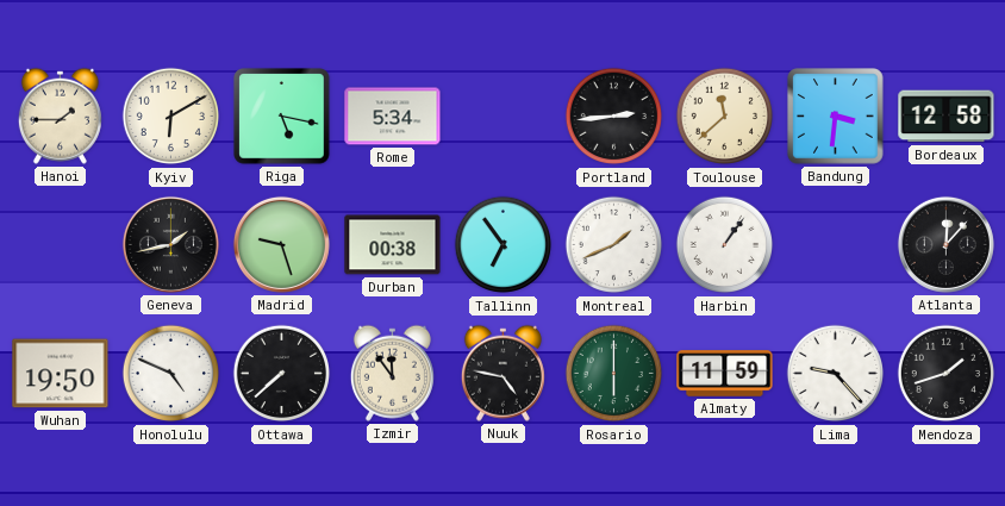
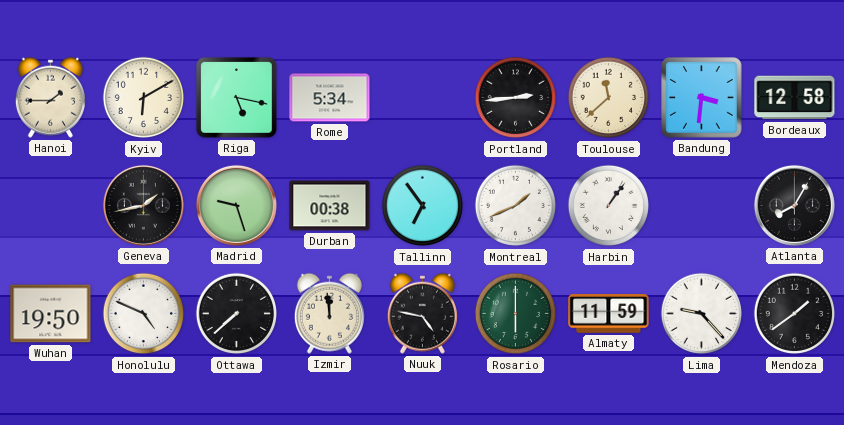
Atlanta: 12:07 -> 8:05
Izmir: 11:54 -> 11:59
Mendoza: 1:42 -> 1:39
